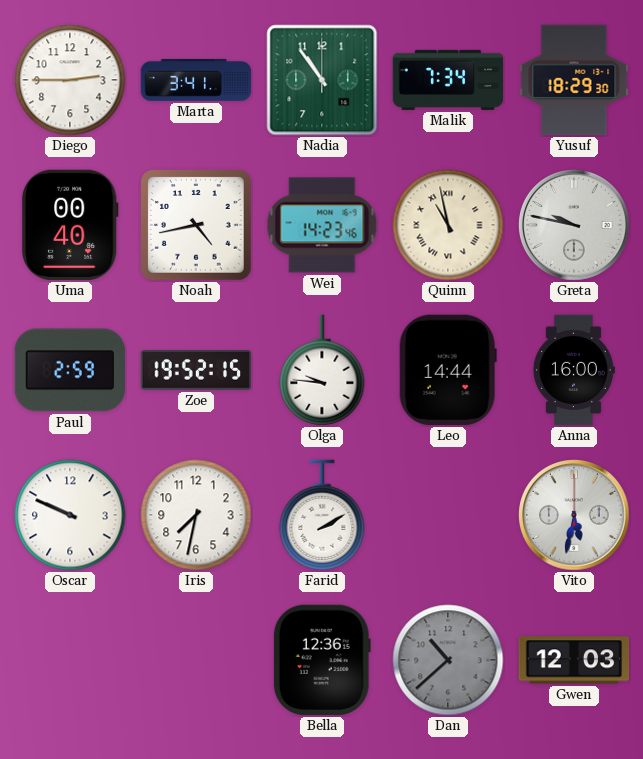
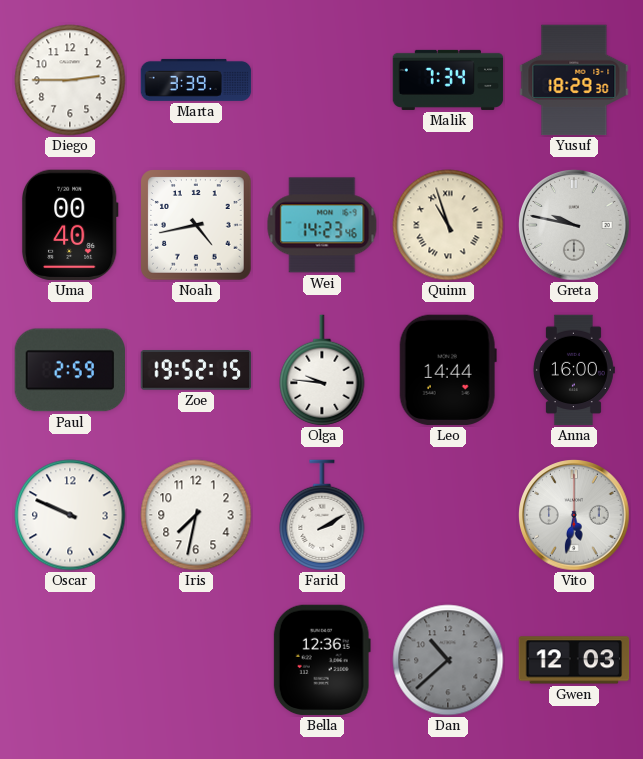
Marta: 3:41 -> 3:39
Nadia: 10:54 -> none
Quinn: 10:58 -> 10:57
